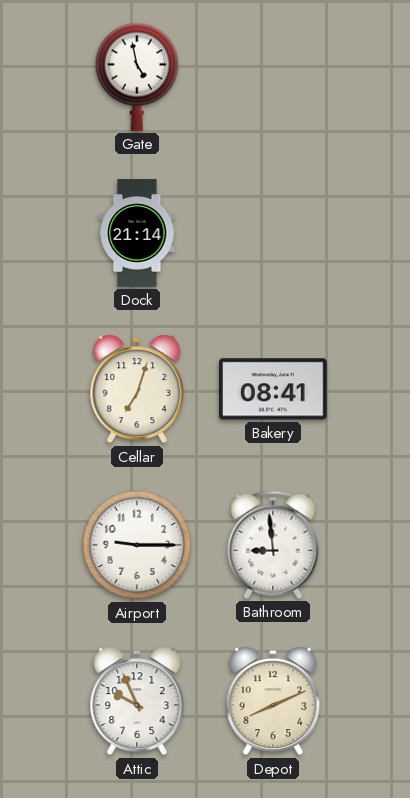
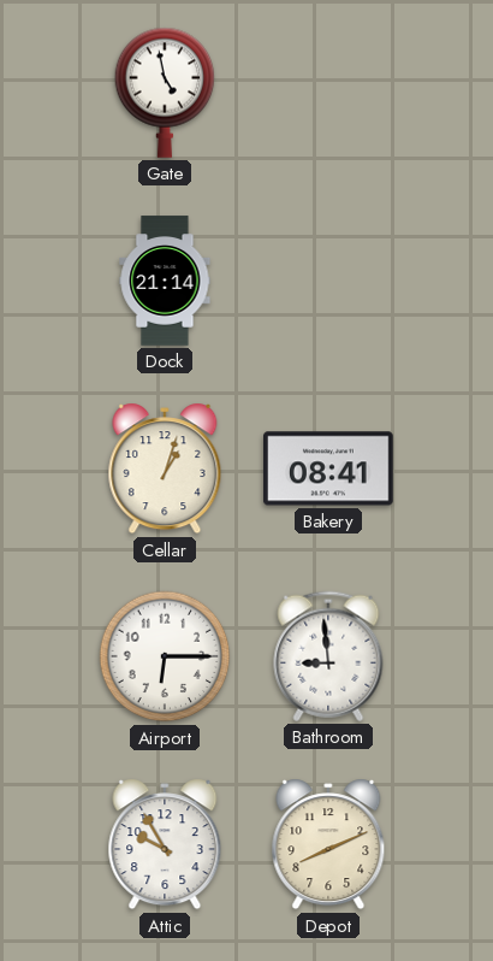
Cellar: 7:03 -> 1:03
Airport: 9:15 -> 6:15
Attic: 9:56 -> 9:55
